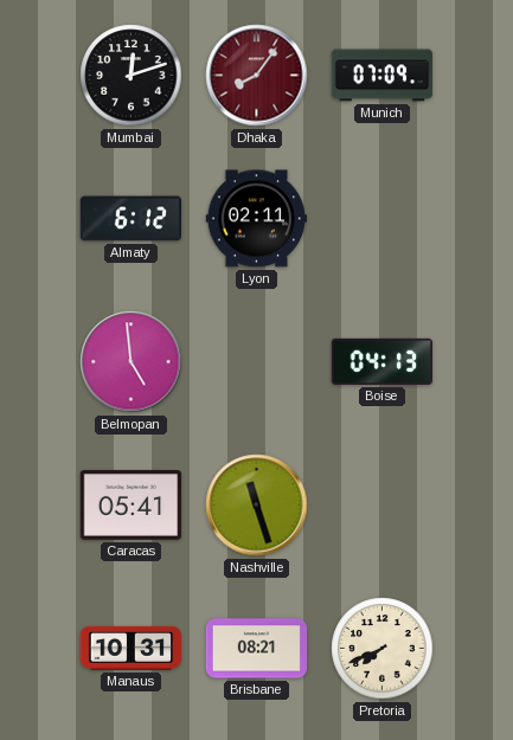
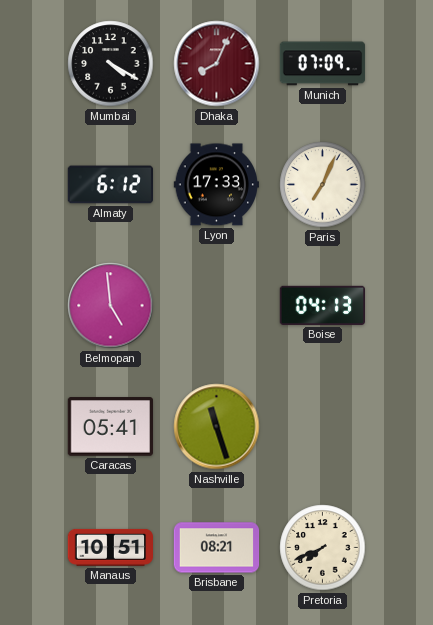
Mumbai: 12:12 -> 4:20
Dhaka: 8:06 -> 8:04
Lyon: 02:11 -> 17:33
Paris: none -> 7:04
Manaus: 10:31 -> 10:51
